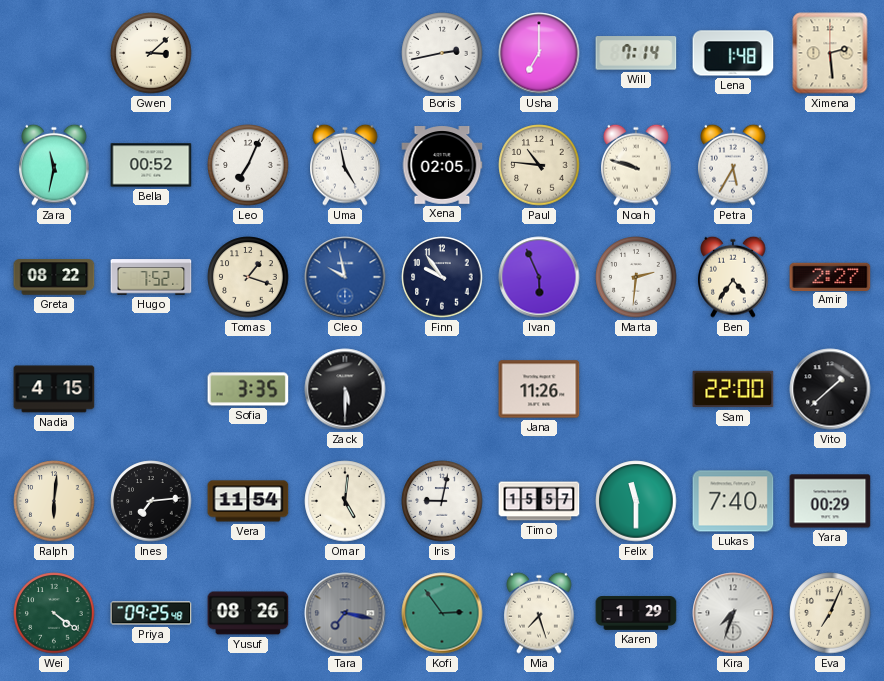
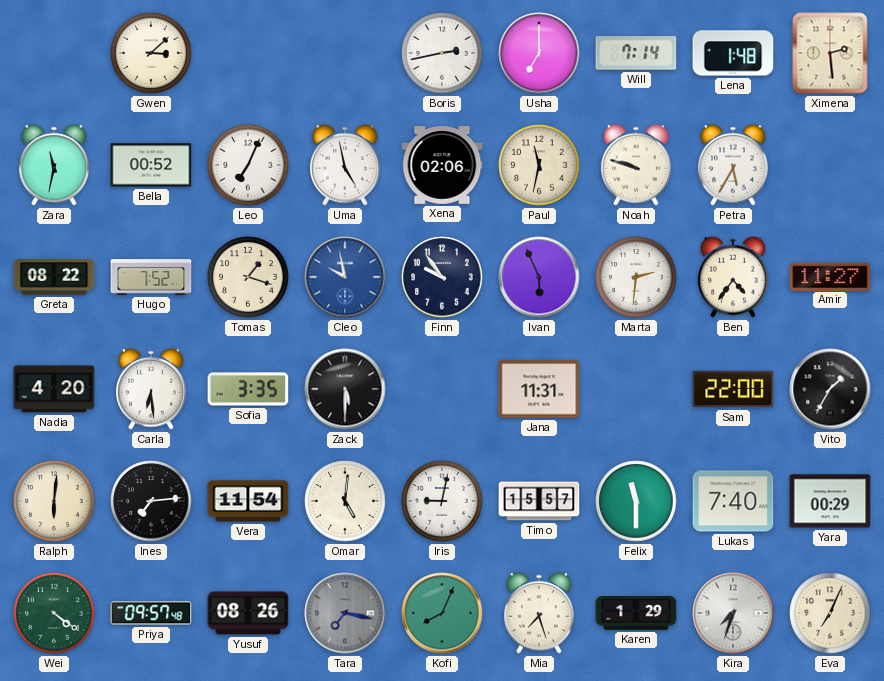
Xena: 02:05 -> 02:06
Paul: 10:46 -> 11:32
Amir: 2:27 -> 11:27
Nadia: 4:15 -> 4:20
Carla: none -> 6:29
Jana: 11:26 -> 11:31
Vito: 1:38 -> 1:35
Priya: 09:25 -> 09:57
Kofi: 2:54 -> 8:04
